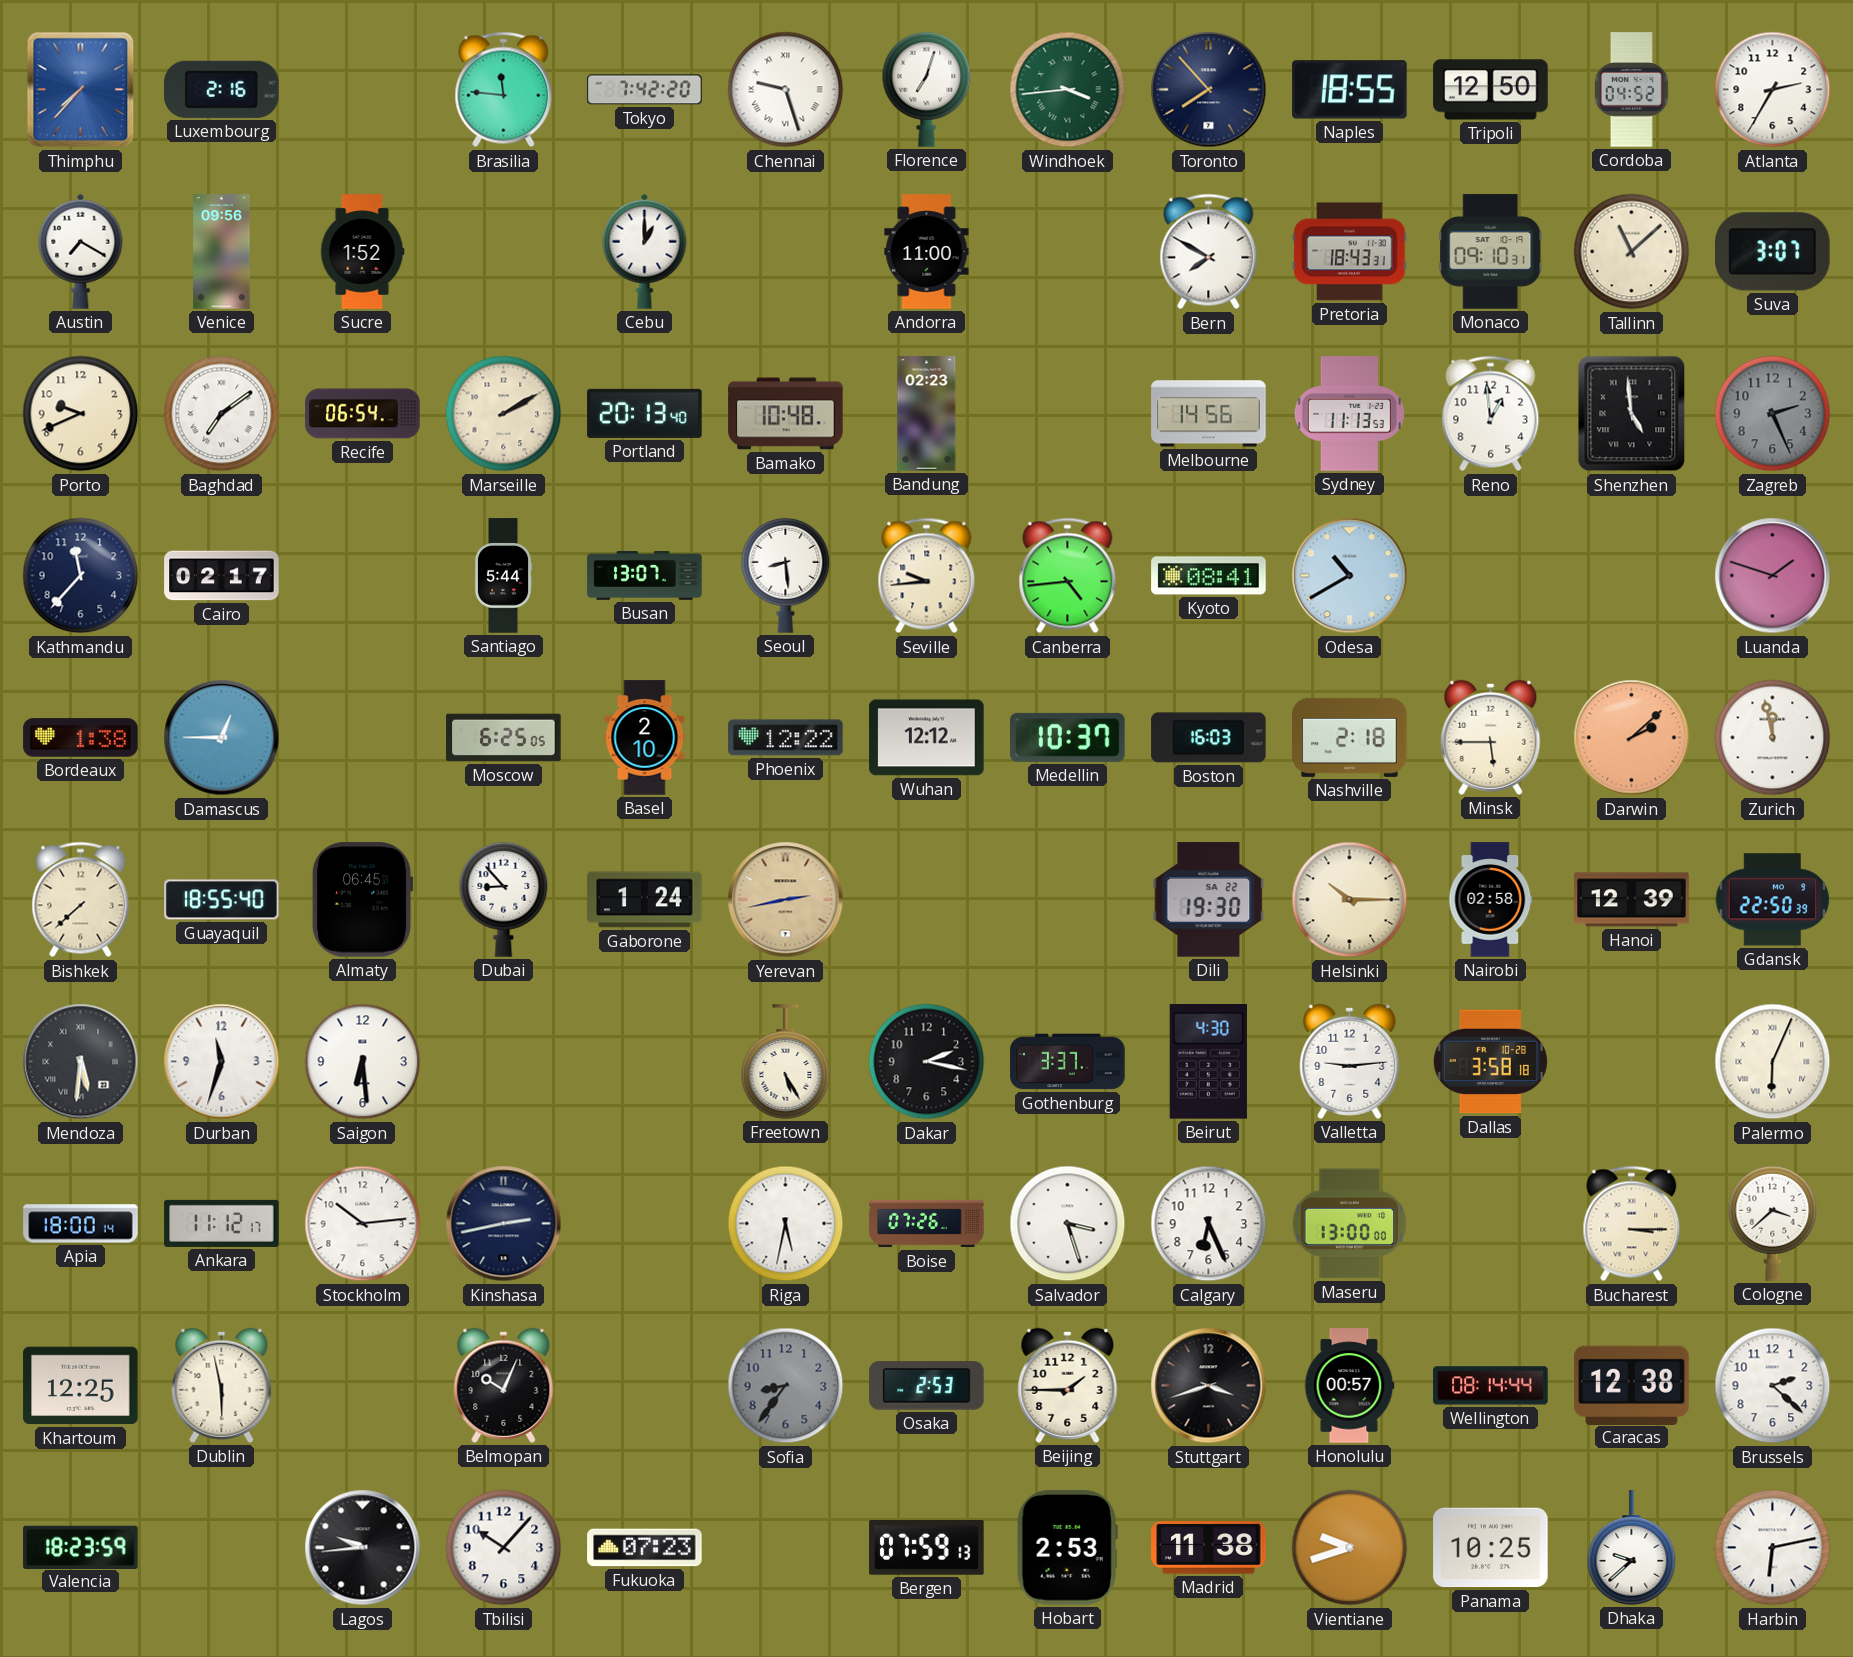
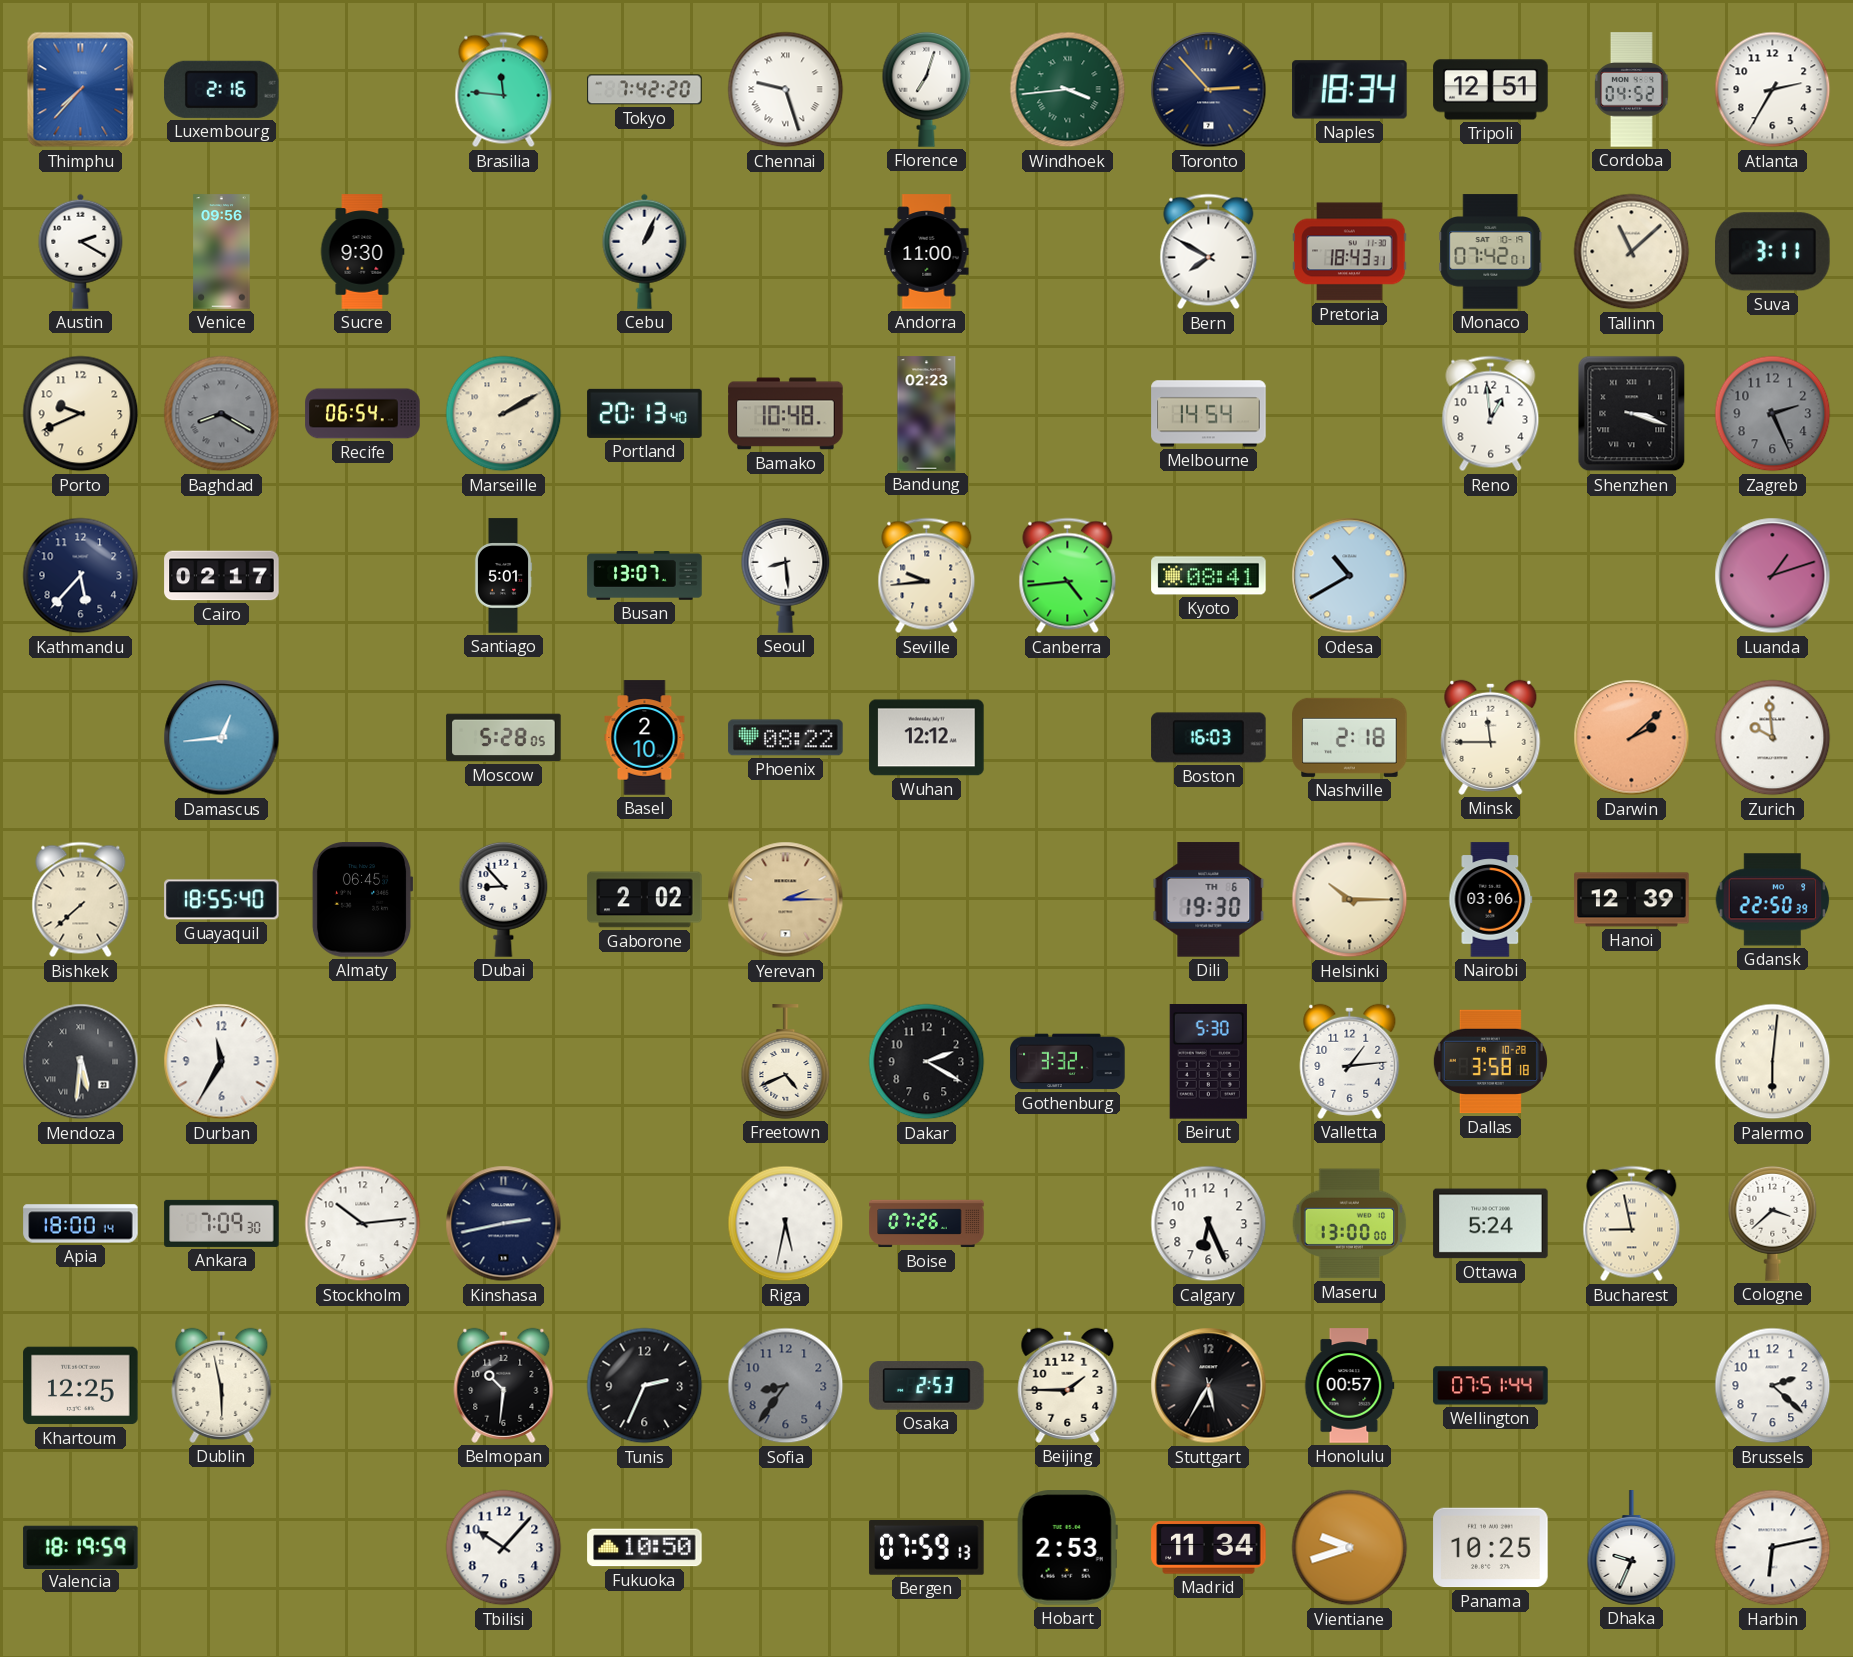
Toronto: 7:53 -> 2:53
Naples: 18:55 -> 18:34
Tripoli: 12:50 -> 12:51
Austin: 7:20 -> 2:20
Sucre: 1:52 -> 9:30
Cebu: 1:00 -> 1:04
Monaco: 09:10 -> 07:42
Suva: 3:07 -> 3:11
Baghdad: 7:09 -> 8:20
Baghdad dial: white -> grey
Melbourne: 14:56 -> 14:54
Sydney: 11:13 -> none
Shenzhen: 4:59 -> 3:18
Kathmandu: 11:37 -> 5:37
Santiago: 5:44 -> 5:01
Luanda: 1:48 -> 1:12
Bordeaux: 1:38 -> none
Damascus: 12:45 -> 12:44
Moscow: 6:25 -> 5:28
Phoenix: 12:22 -> 08:22
Medellin: 10:37 -> none
Minsk: 5:45 -> 11:45
Zurich: 11:58 -> 9:59
Gaborone: 1:24 -> 2:02
Yerevan: 2:43 -> 2:15
Dili date: SA 22 -> TH 6
Nairobi: 02:58 -> 03:06
Durban: 11:33 -> 11:35
Saigon: 6:29 -> none
Freetown: 5:25 -> 4:41
Dakar: 2:17 -> 2:20
Gothenburg: 3:37 -> 3:32
Beirut: 4:30 -> 5:30
Valletta: 9:14 -> 1:14
Palermo: 6:04 -> 6:01
Ankara: 11:12 -> 7:09
Salvador: 3:27 -> none
Ottawa: none -> 5:24
Bucharest: 3:15 -> 8:58
Belmopan: 10:04 -> 10:31
Tunis: none -> 2:34
Stuttgart: 3:42 -> 5:35
Wellington: 08:14 -> 07:51
Caracas: 12:38 -> none
Valencia: 18:23 -> 18:19
Lagos: 9:44 -> none
Fukuoka: 07:23 -> 10:50
Madrid: 11:38 -> 11:34
Dhaka: 9:38 -> 9:34
